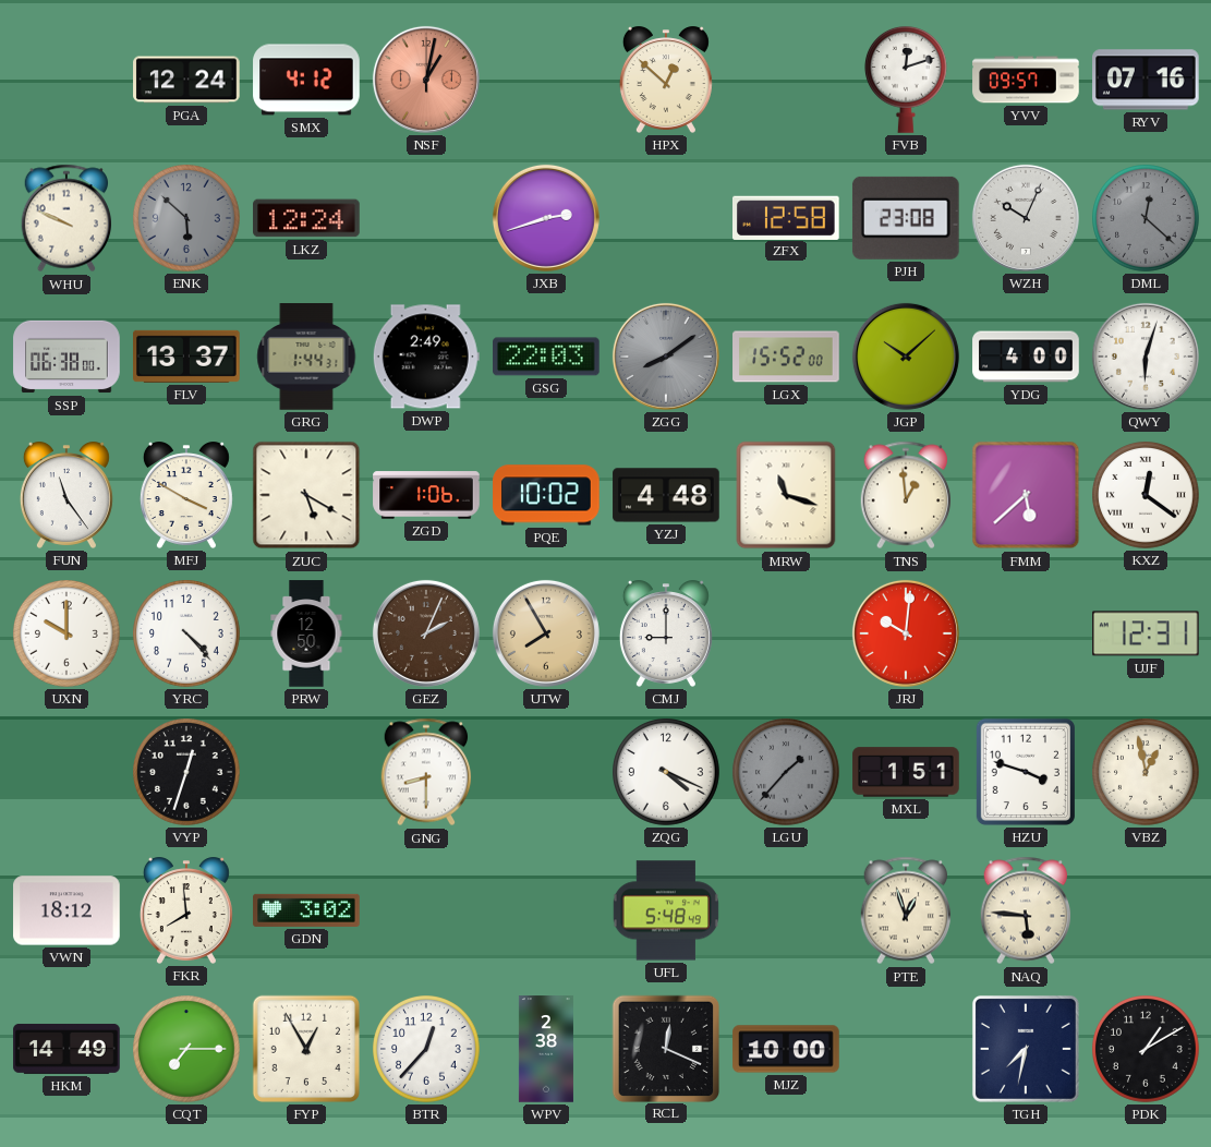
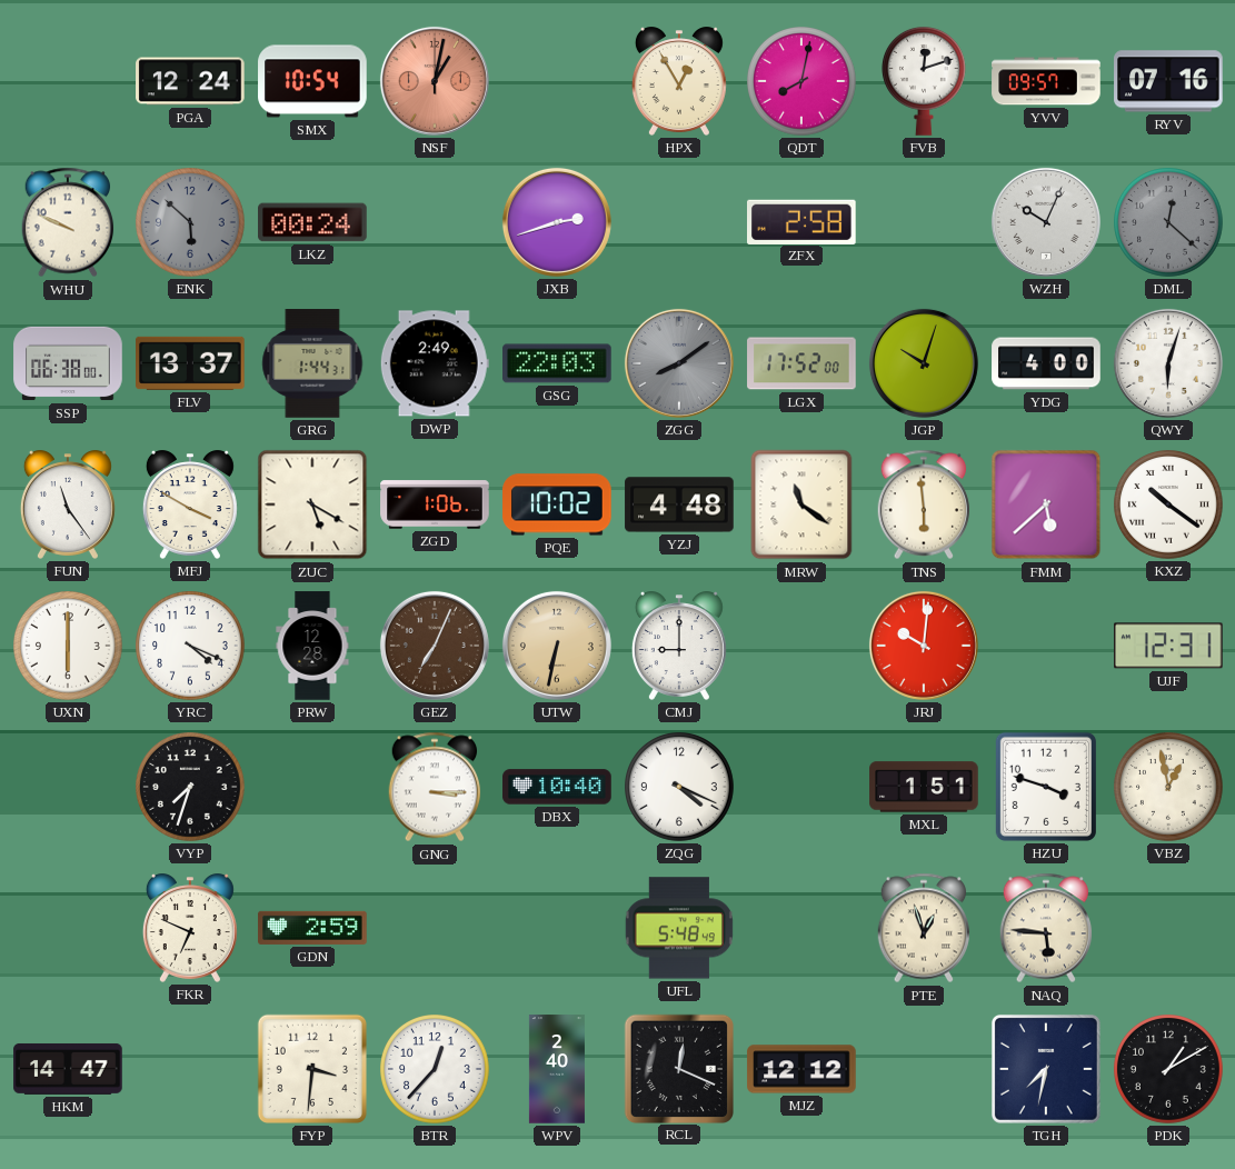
SMX: 4:12 -> 10:54
HPX: 12:52 -> 12:55
QDT: none -> 8:02
LKZ: 12:24 -> 00:24
ZFX: 12:58 -> 2:58
PJH: 23:08 -> none
LGX: 15:52 -> 17:52
JGP: 10:08 -> 10:03
MRW: 11:18 -> 11:21
TNS: 12:59 -> 5:59
KXZ: 12:21 -> 10:21
UXN: 10:00 -> 6:00
YRC: 4:23 -> 4:19
PRW: 12:50 -> 12:28
GEZ: 2:04 -> 7:04
UTW: 7:55 -> 6:32
VYP: 12:33 -> 7:33
GNG: 8:30 -> 3:15
DBX: none -> 10:40
LGU: 1:37 -> none
VWN: 18:12 -> none
FKR: 7:59 -> 6:49
GDN: 3:02 -> 2:59
HKM: 14:49 -> 14:47
CQT: 7:15 -> none
FYP: 12:55 -> 3:31
WPV: 2:38 -> 2:40
MJZ: 10:00 -> 12:12
